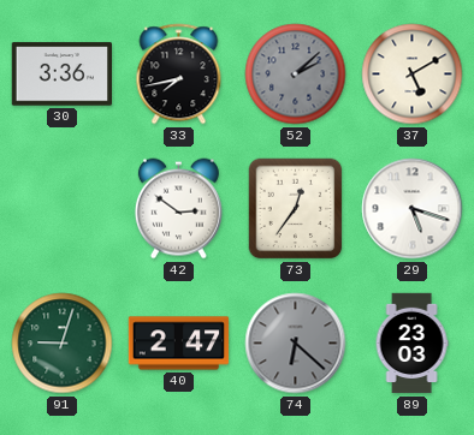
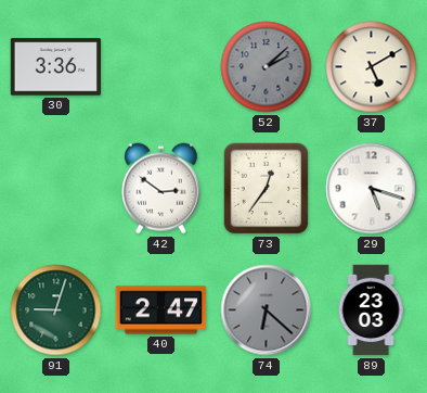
33: 7:43 -> none
